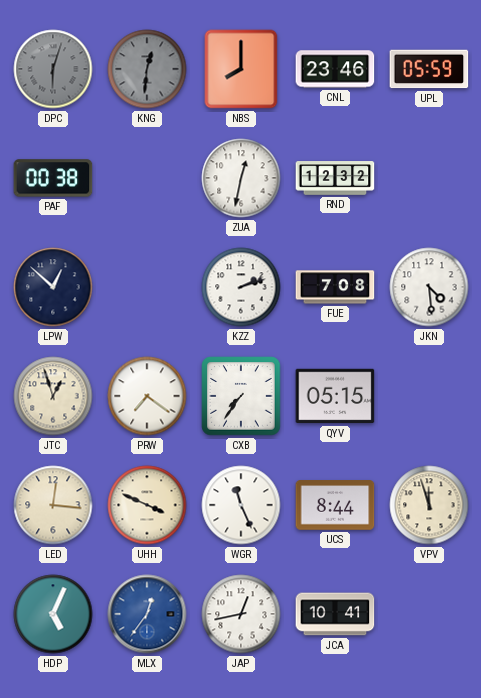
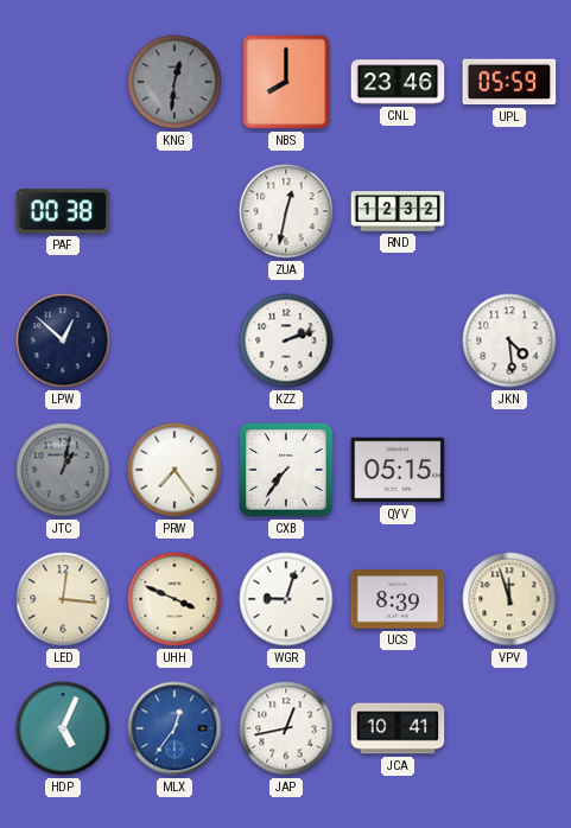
DPC: 6:03 -> none
FUE: 7:08 -> none
JTC: 12:57 -> 1:02
JTC dial: cream -> grey
PRW: 7:21 -> 7:24
WGR: 11:26 -> 9:03
UCS: 8:44 -> 8:39
